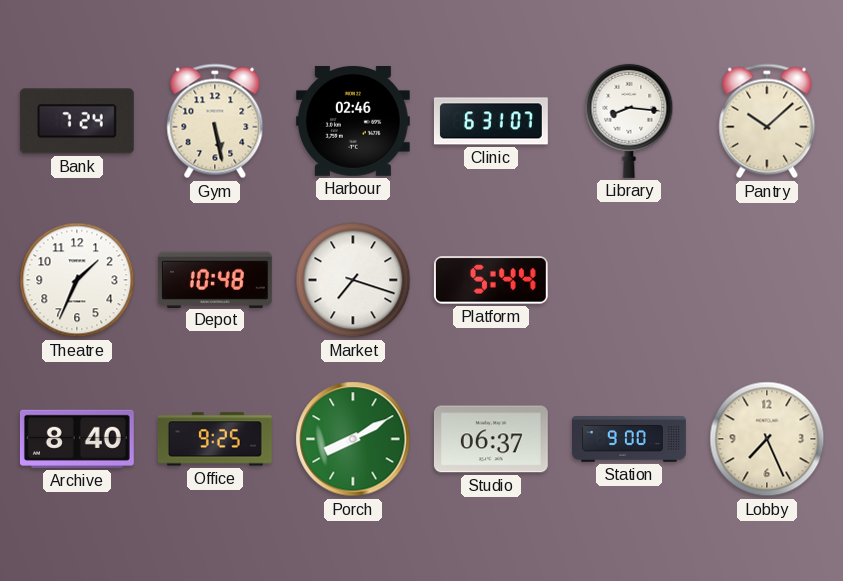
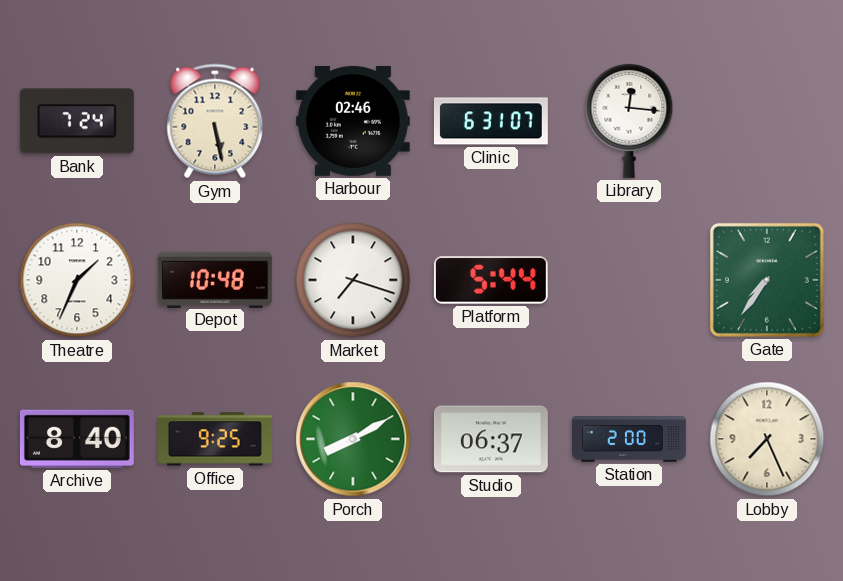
Library: 8:16 -> 12:16
Pantry: 10:08 -> none
Gate: none -> 7:36
Station: 9:00 -> 2:00
